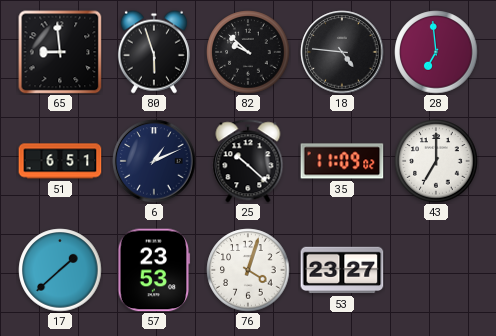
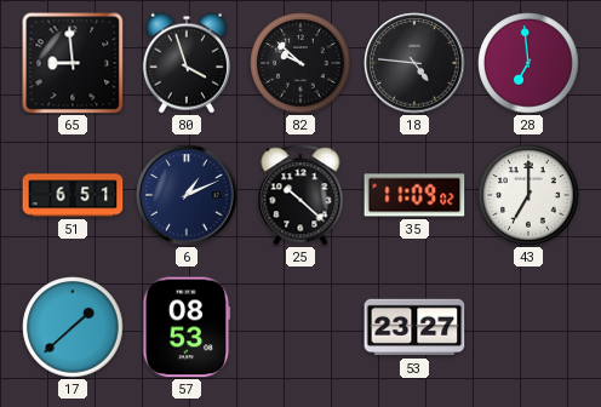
80: 5:57 -> 3:57
57: 23:53 -> 08:53
76: 4:03 -> none
